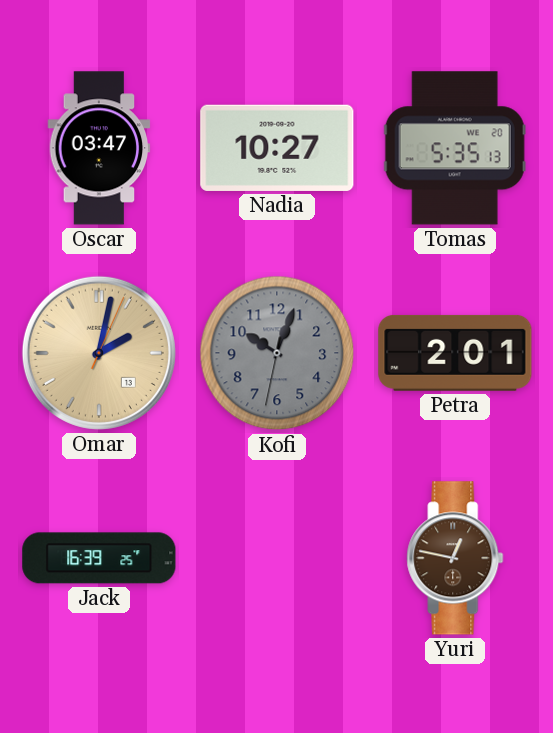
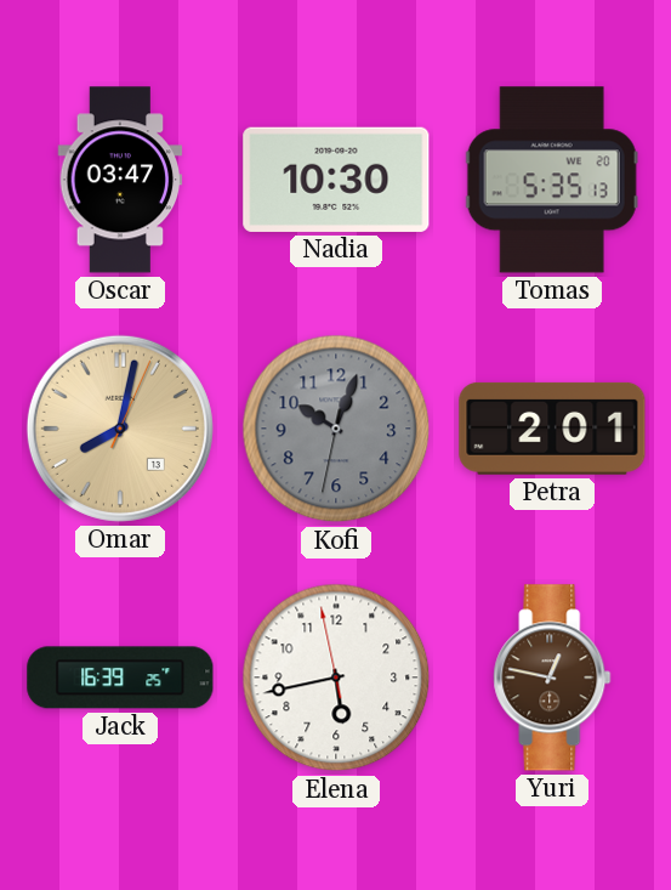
Nadia: 10:27 -> 10:30
Omar: 2:02 -> 8:02
Elena: none -> 5:42
